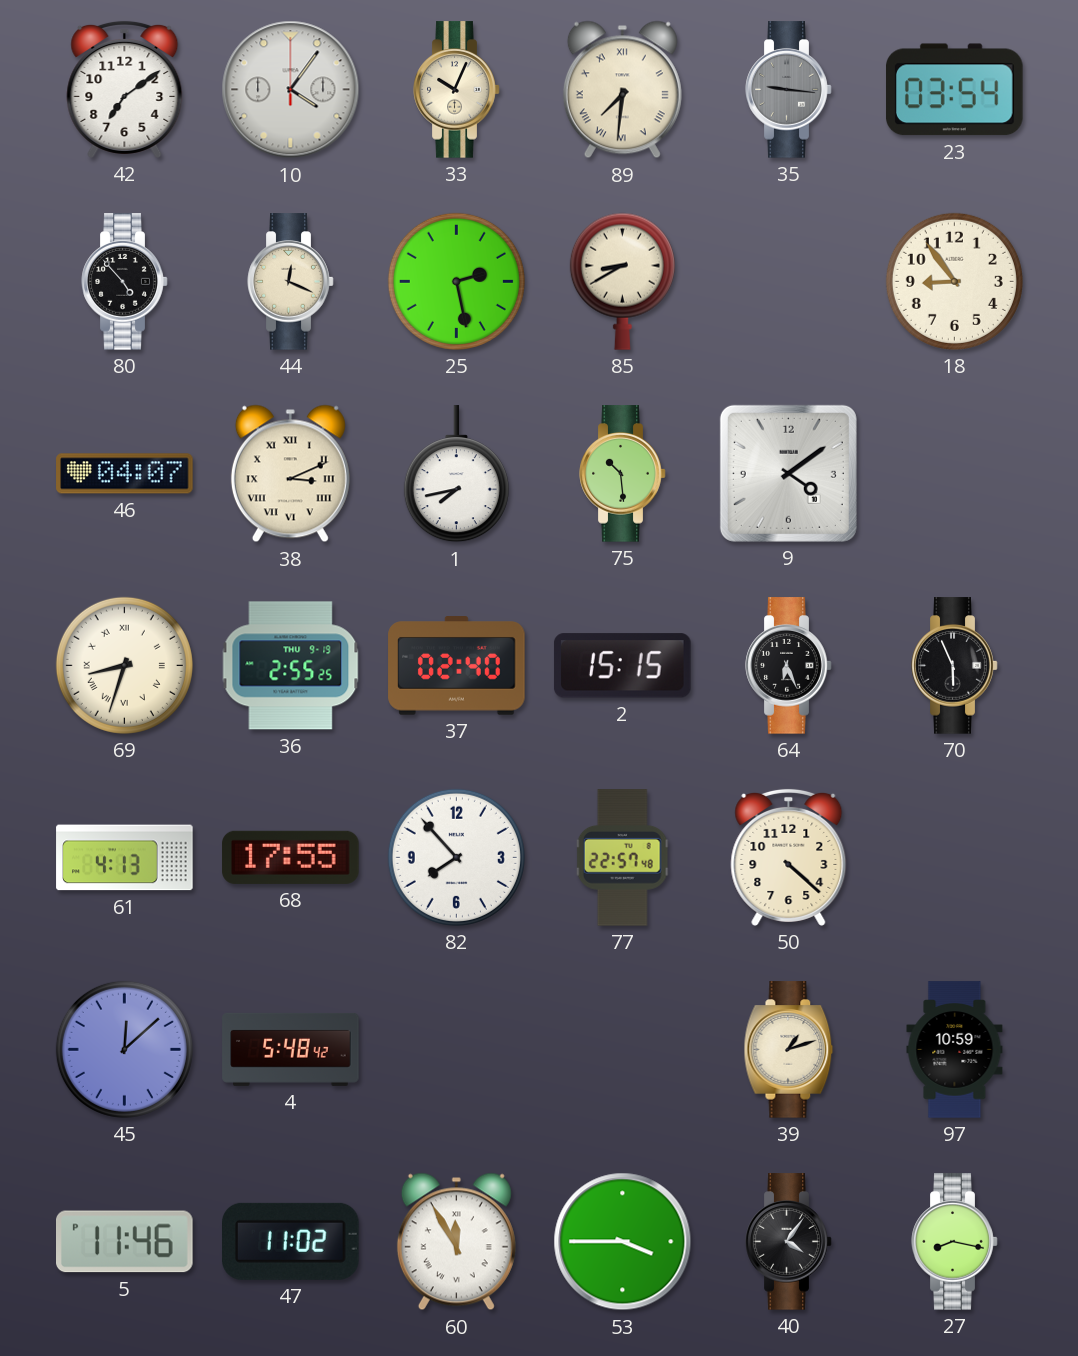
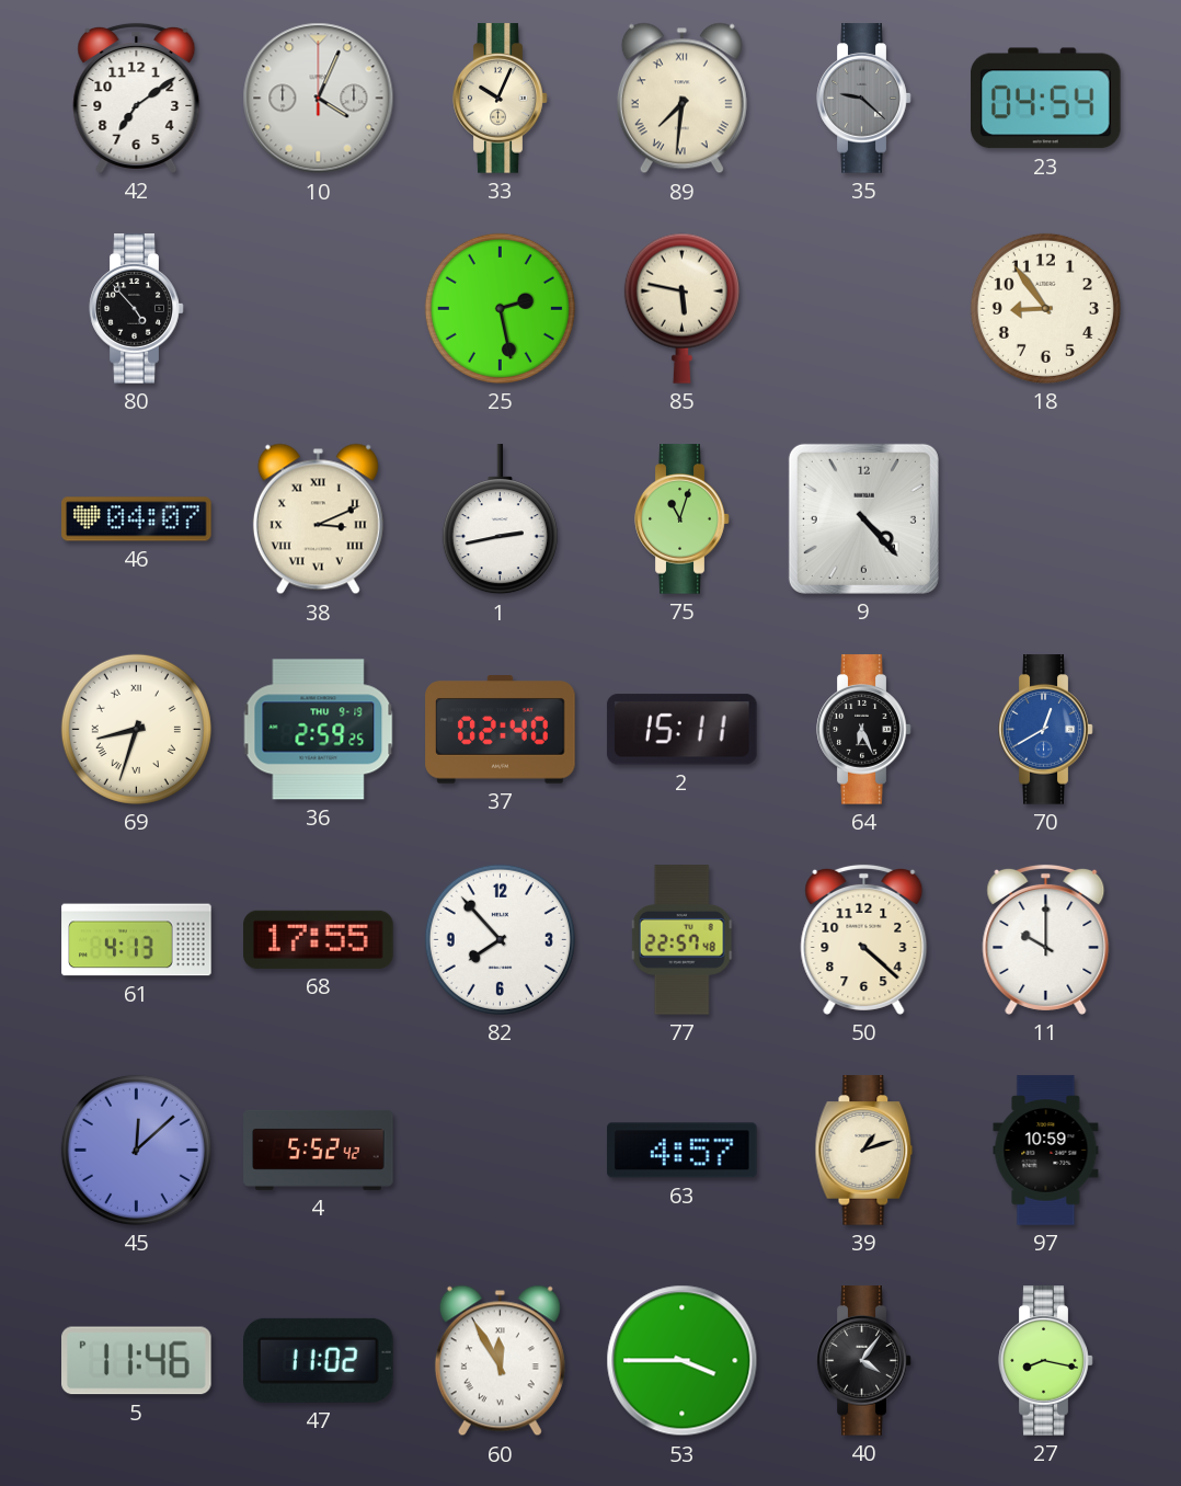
10: 4:06 -> 4:04
35: 9:16 -> 9:22
23: 03:54 -> 04:54
44: 12:19 -> none
85: 8:40 -> 5:47
1: 7:43 -> 2:43
75: 10:29 -> 11:03
9: 4:09 -> 4:23
36: 2:55 -> 2:59
2: 15:15 -> 15:11
70: 5:56 -> 12:40
70 dial: black -> blue
11: none -> 10:00
4: 5:48 -> 5:52
63: none -> 4:57
